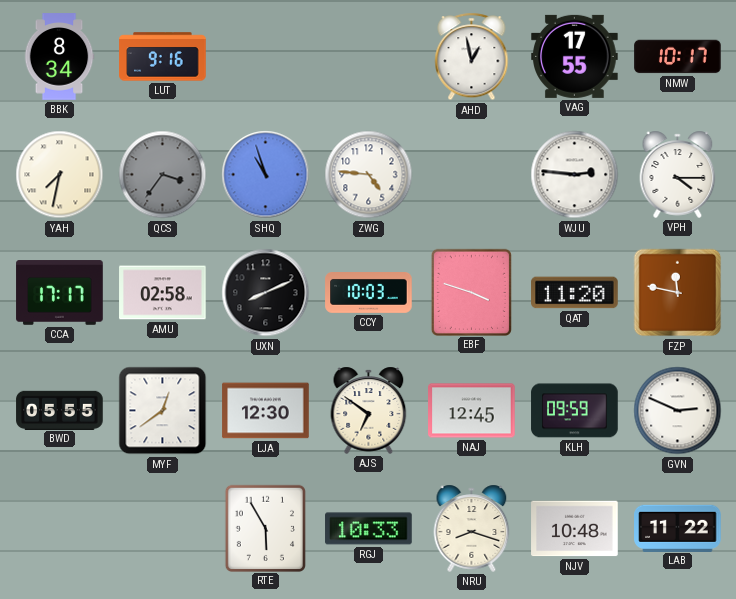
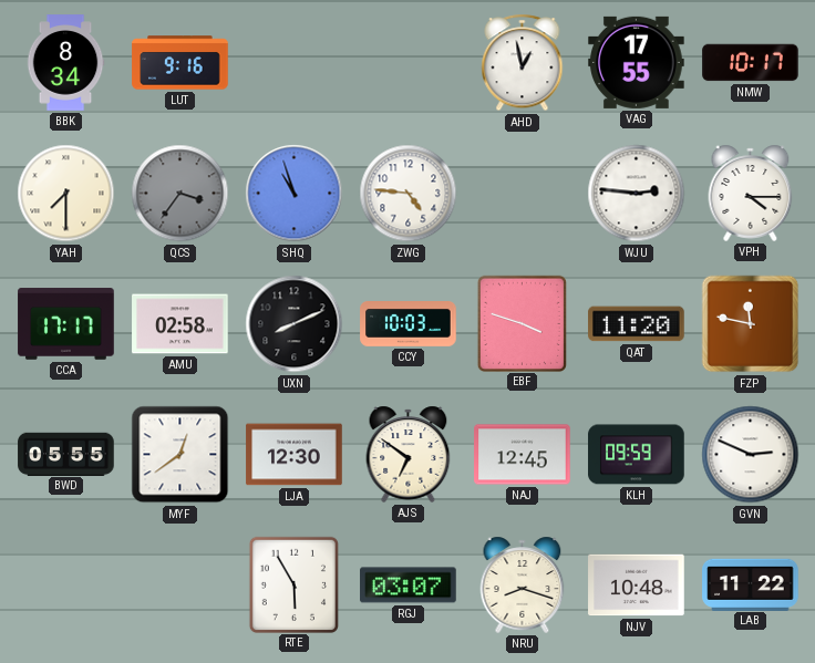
YAH: 7:32 -> 7:30
RGJ: 10:33 -> 03:07
